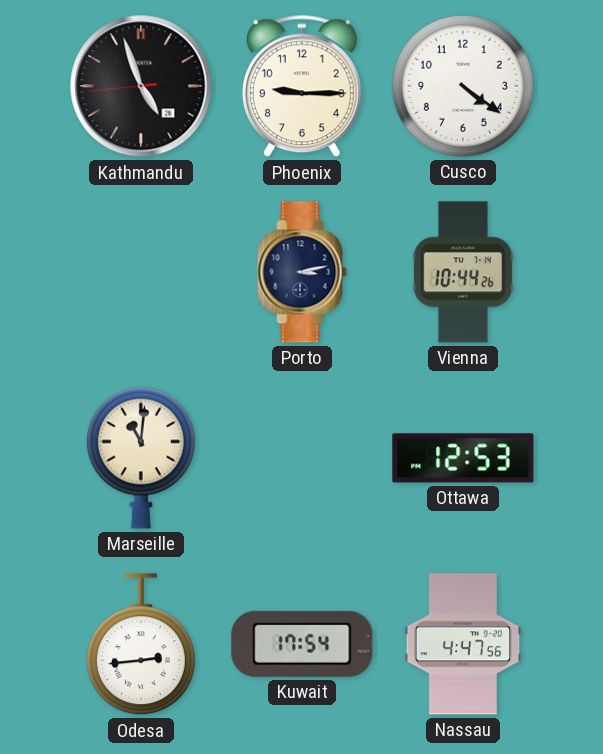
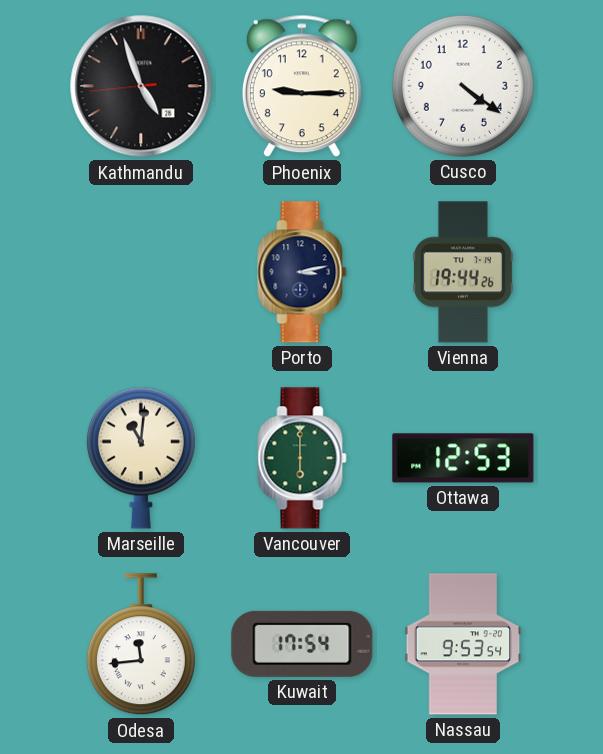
Vienna: 10:44 -> 19:44
Vancouver: none -> 6:00
Odesa: 2:44 -> 11:44
Nassau: 4:47 -> 9:53
